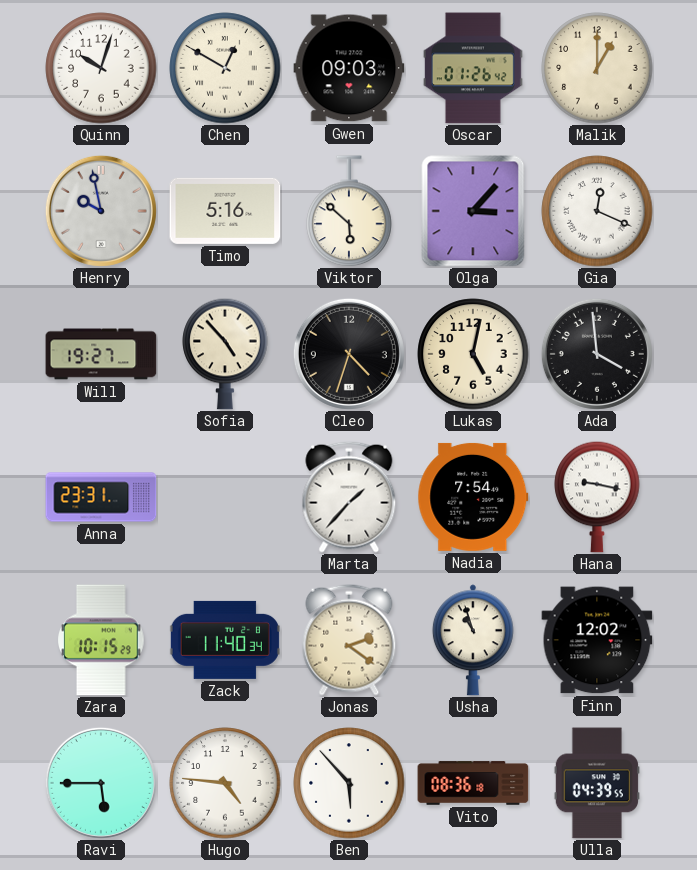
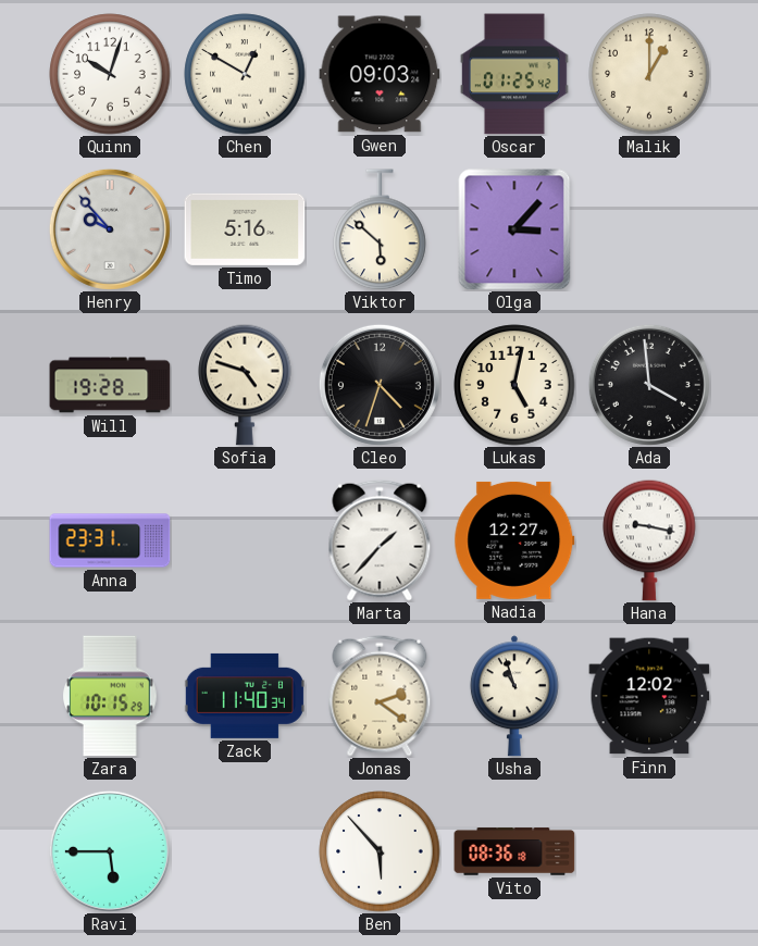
Oscar: 01:26 -> 01:25
Henry: 9:58 -> 9:53
Gia: 12:19 -> none
Will: 19:27 -> 19:28
Sofia: 4:53 -> 4:48
Nadia: 7:54 -> 12:27
Hugo: 4:46 -> none
Ulla: 04:39 -> none
